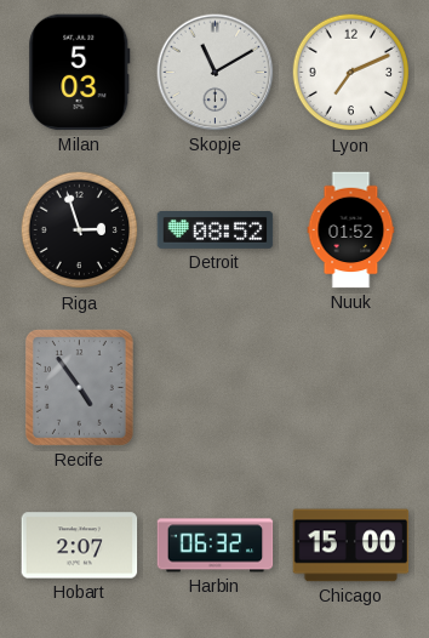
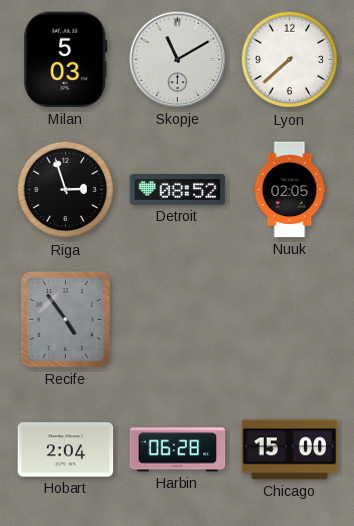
Lyon: 7:11 -> 7:38
Nuuk: 01:52 -> 02:05
Hobart: 2:07 -> 2:04
Harbin: 06:32 -> 06:28
